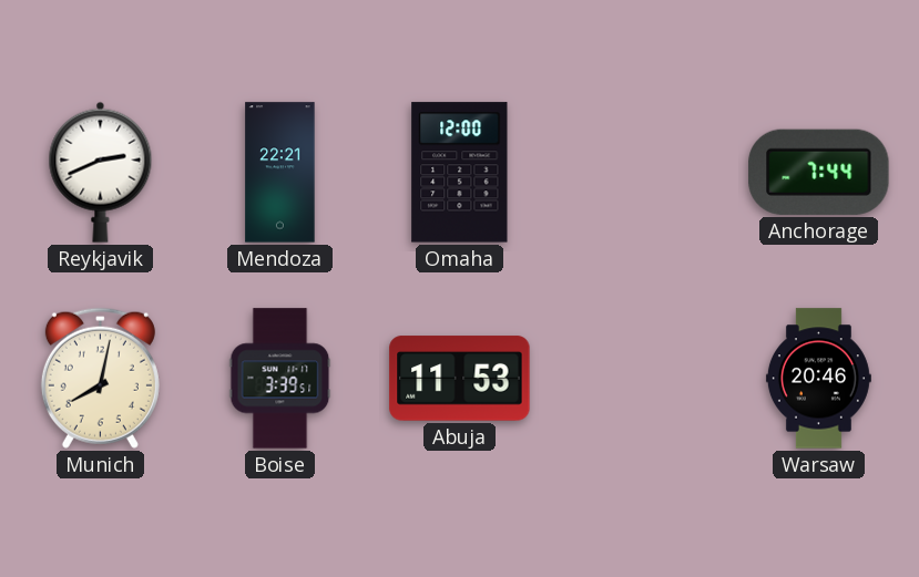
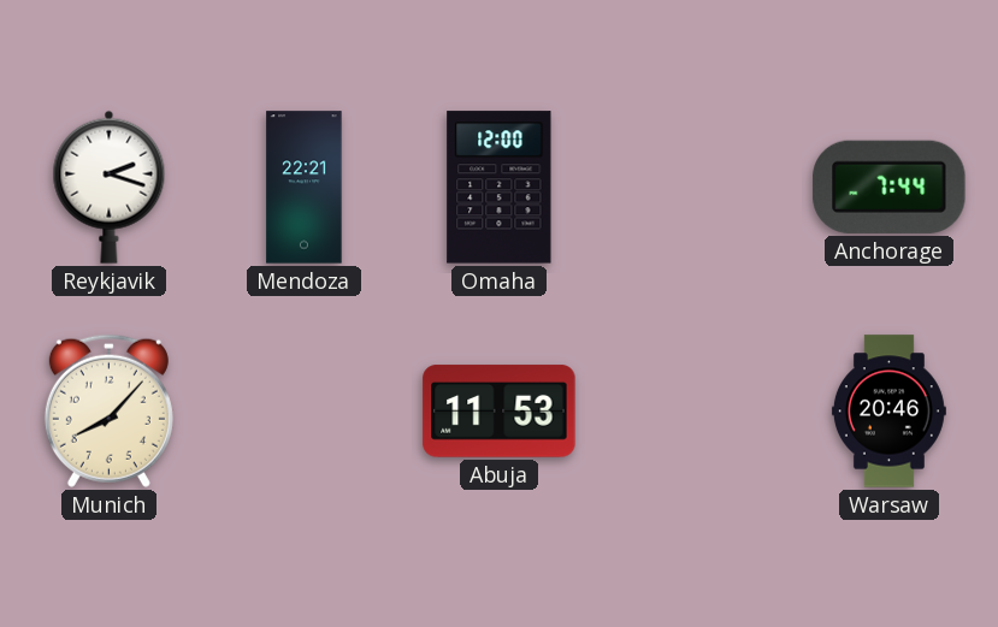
Reykjavik: 2:41 -> 2:18
Munich: 8:02 -> 8:07
Boise: 3:39 -> none
